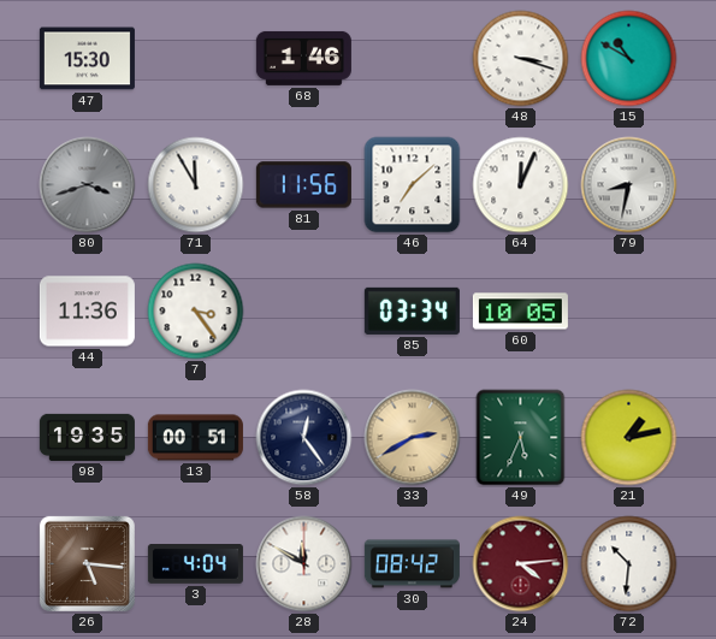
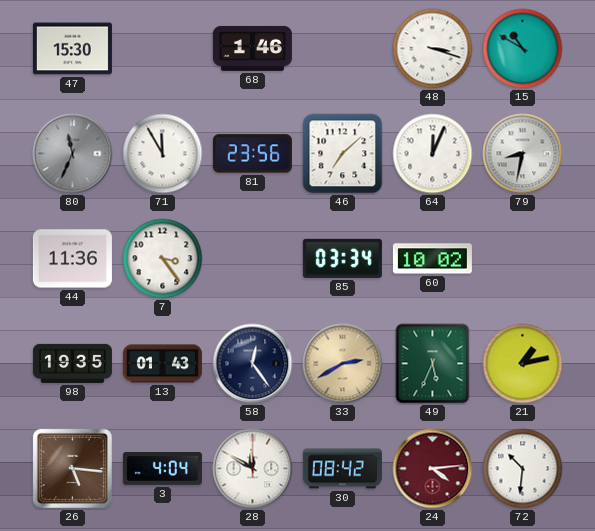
80: 3:42 -> 11:34
81: 11:56 -> 23:56
60: 10:05 -> 10:02
13: 00:51 -> 01:43
